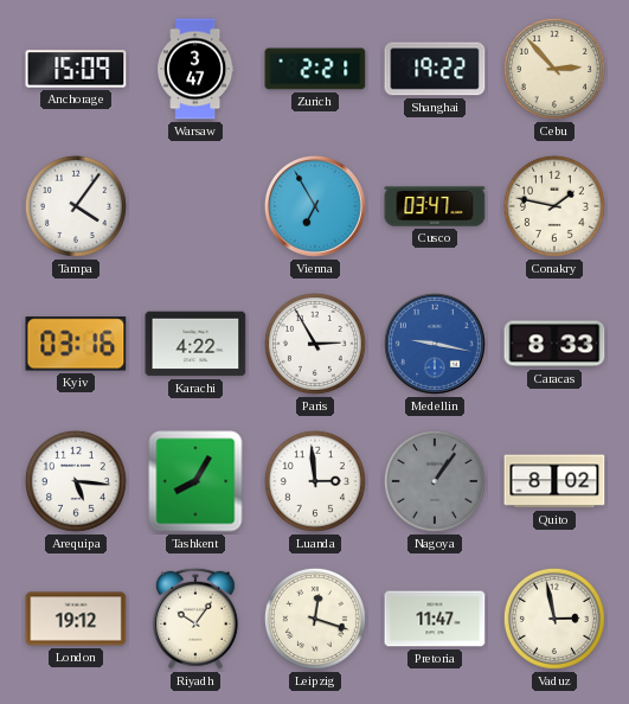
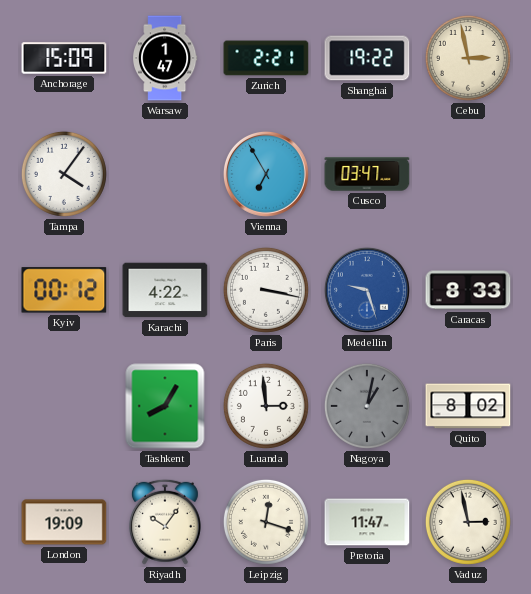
Warsaw: 3:47 -> 1:47
Cebu: 2:53 -> 2:58
Conakry: 1:47 -> none
Kyiv: 03:16 -> 00:12
Paris: 2:55 -> 3:17
Medellin: 9:17 -> 9:27
Arequipa: 5:16 -> none
Nagoya: 1:06 -> 1:02
London: 19:12 -> 19:09
